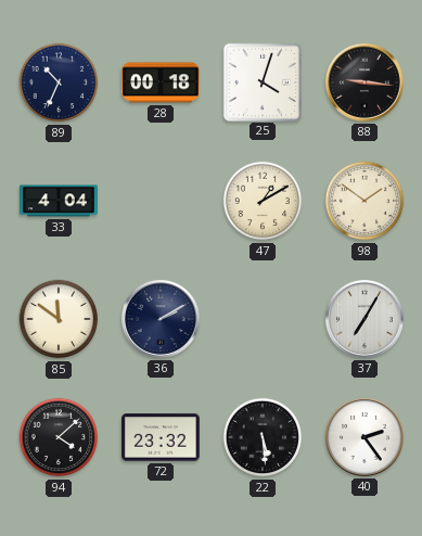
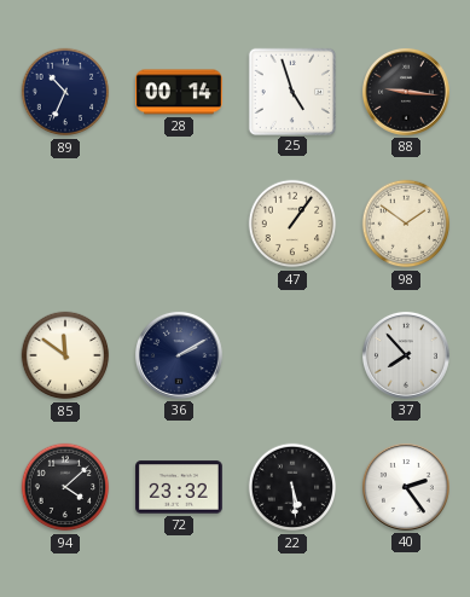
28: 00:18 -> 00:14
25: 4:03 -> 4:57
33: 4:04 -> none
47: 1:10 -> 1:06
37: 7:05 -> 7:53
